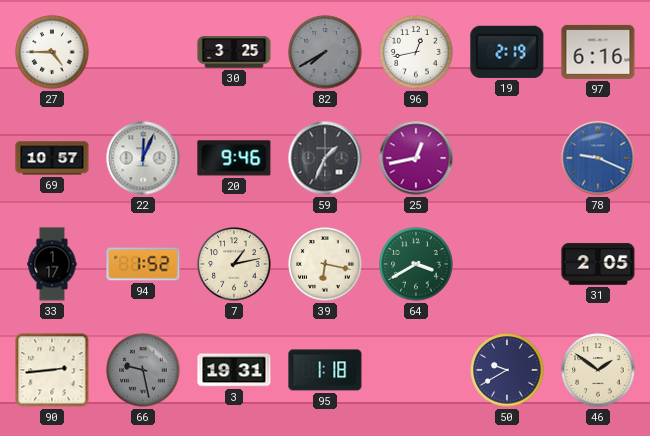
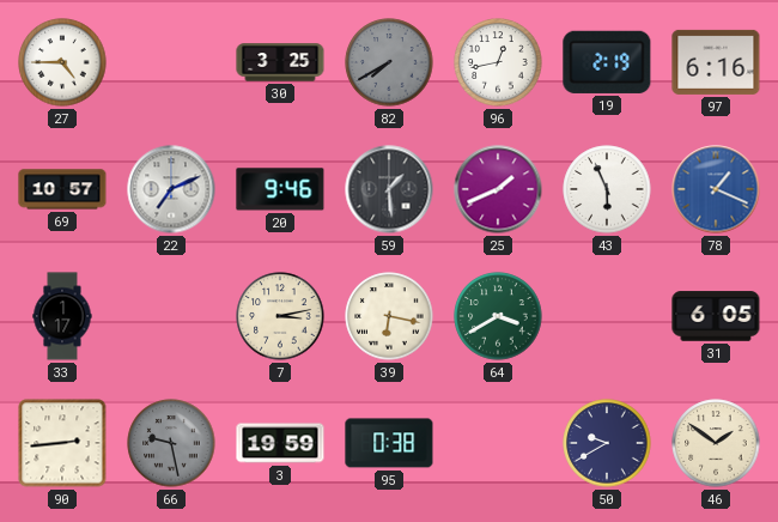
22: 12:04 -> 7:11
59: 1:34 -> 1:29
25: 12:43 -> 1:41
43: none -> 5:56
78: 9:19 -> 1:19
94: 1:52 -> none
7: 1:13 -> 3:13
31: 2:05 -> 6:05
3: 19:31 -> 19:59
95: 1:18 -> 0:38
